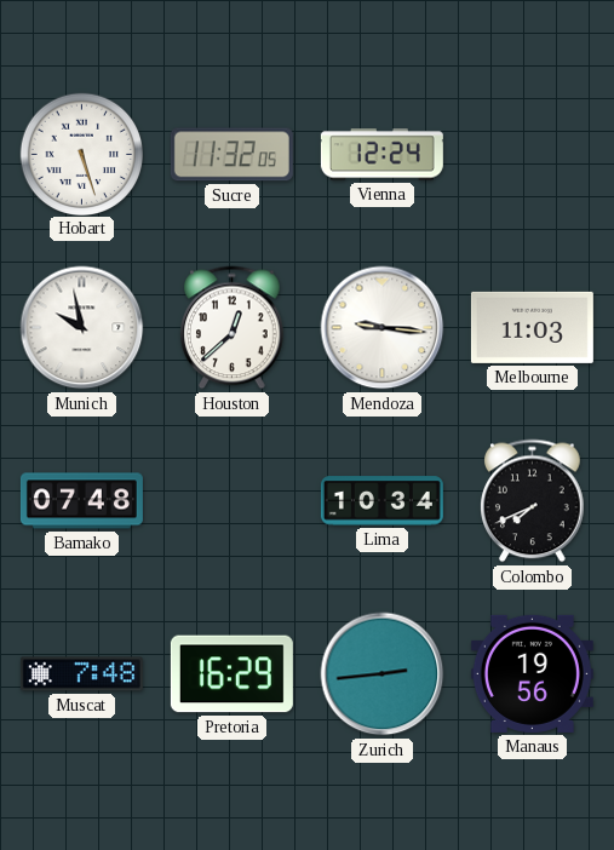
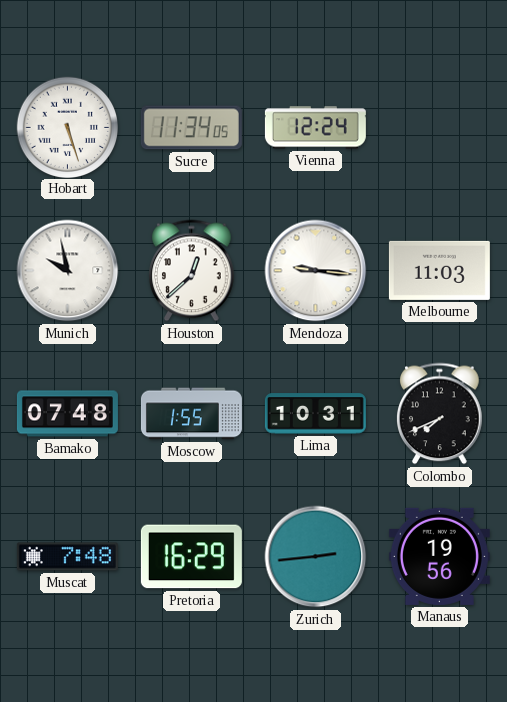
Sucre: 11:32 -> 11:34
Moscow: none -> 1:55
Lima: 10:34 -> 10:31
